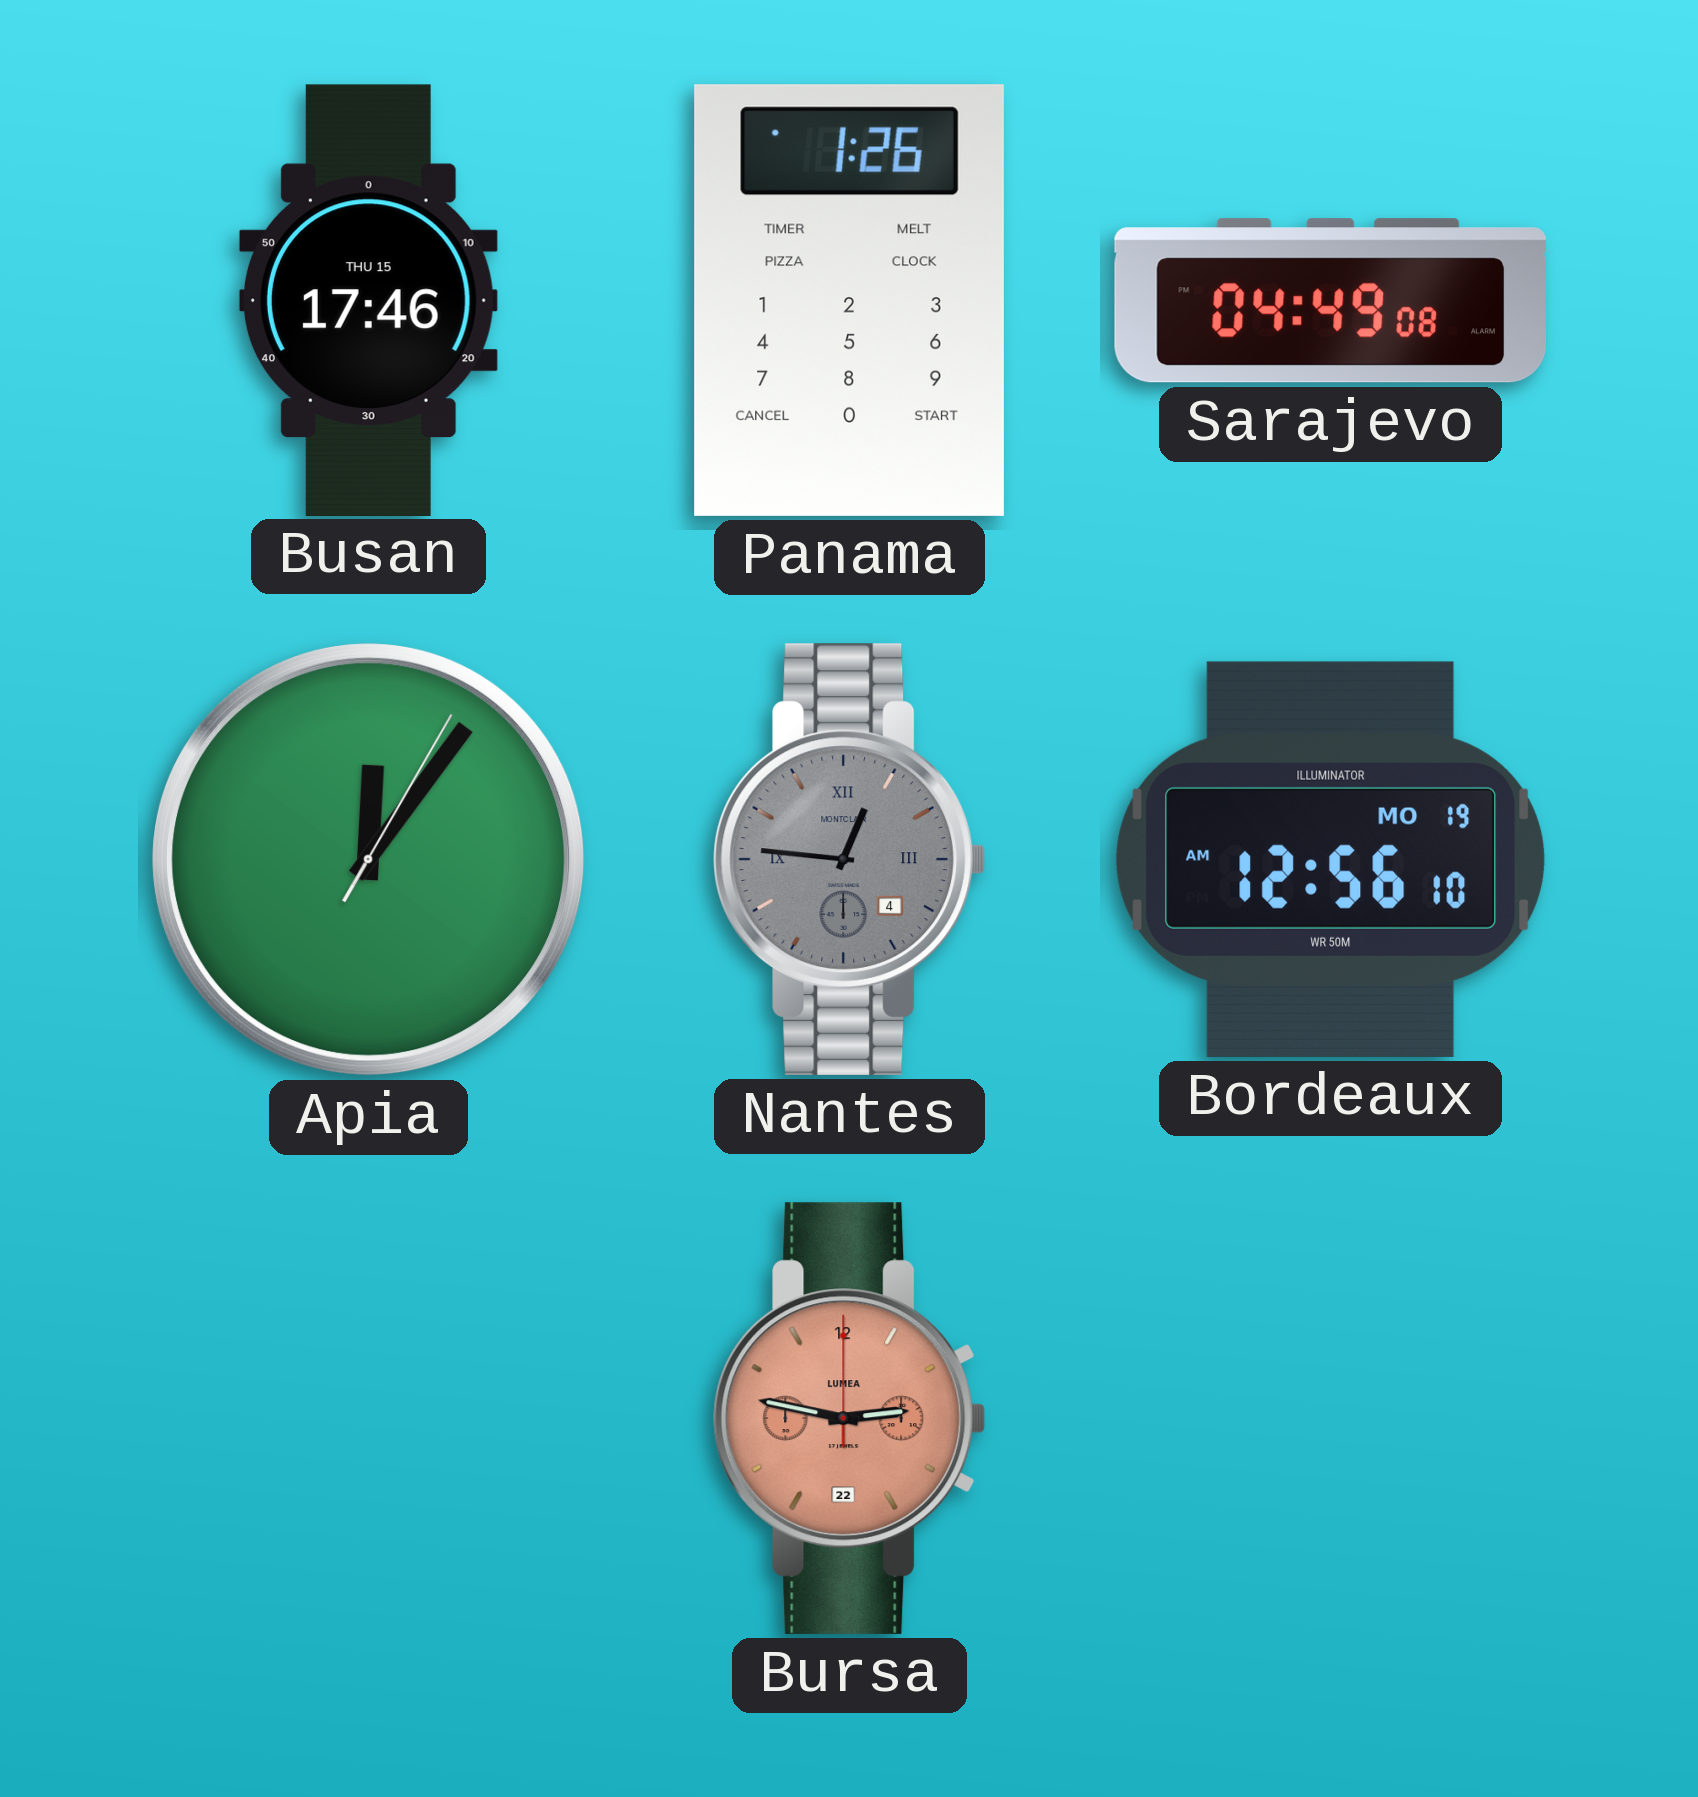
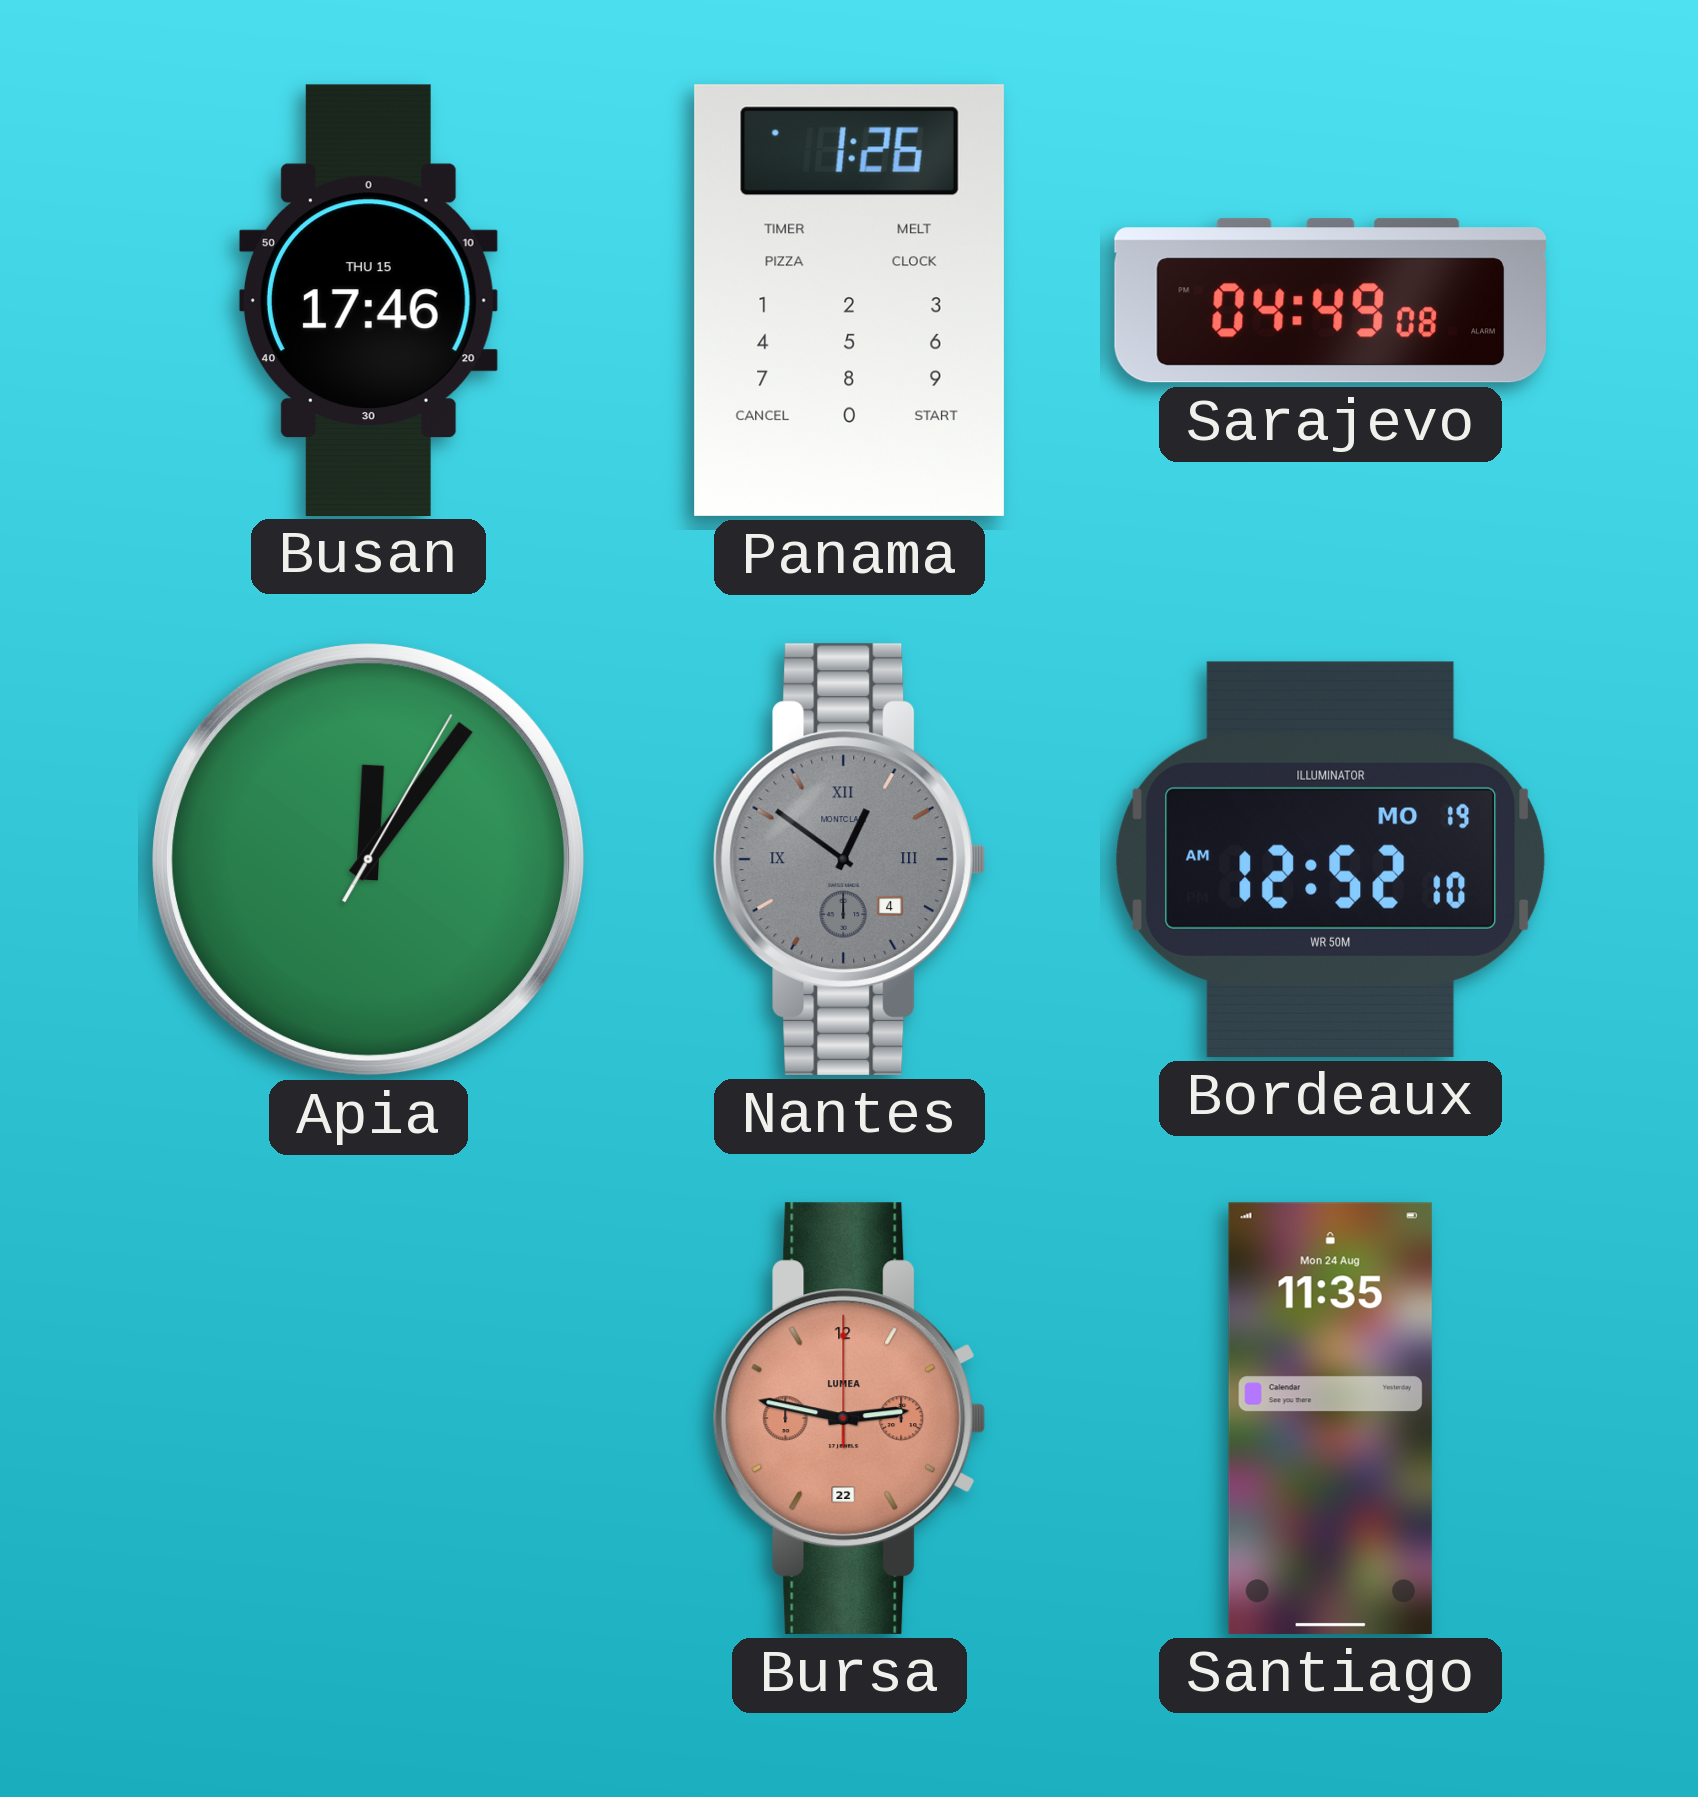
Nantes: 12:46 -> 12:51
Bordeaux: 12:56 -> 12:52
Santiago: none -> 11:35
